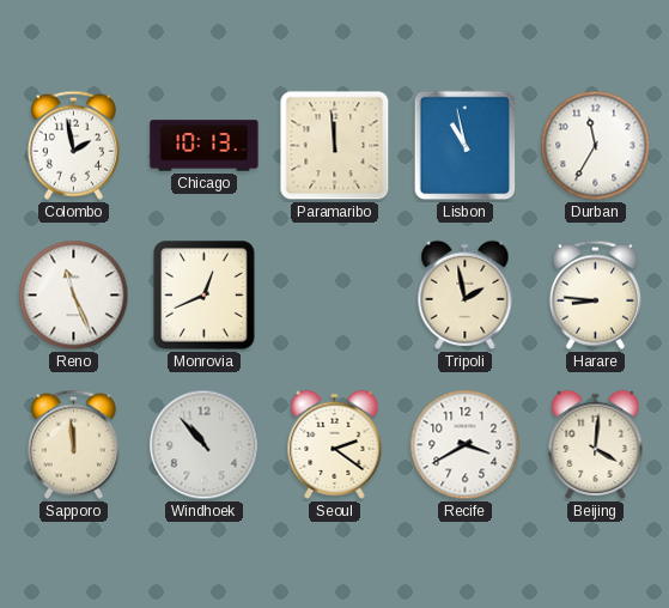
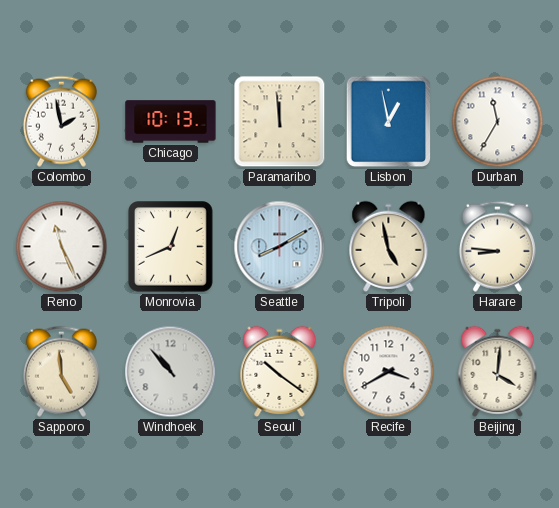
Lisbon: 10:58 -> 12:58
Seattle: none -> 8:10
Tripoli: 1:58 -> 4:58
Sapporo: 11:59 -> 4:59
Seoul: 2:21 -> 10:21
